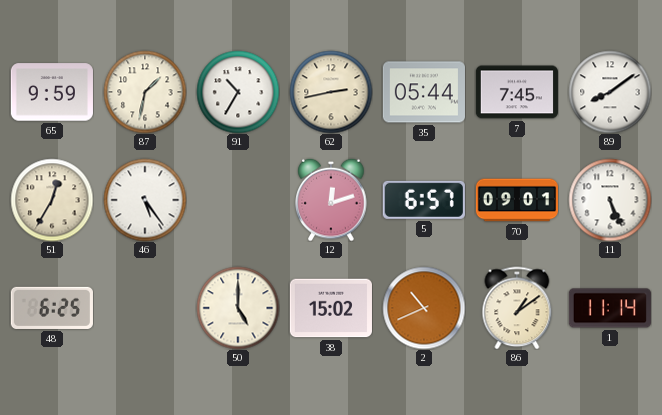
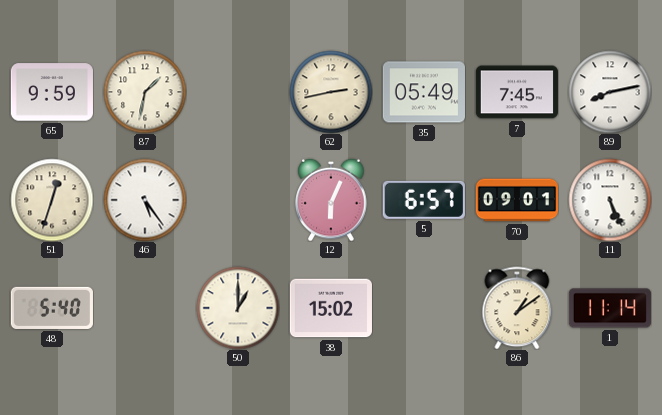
91: 10:35 -> none
35: 05:44 -> 05:49
89: 8:09 -> 8:13
51: 12:35 -> 12:33
12: 12:12 -> 6:04
48: 6:25 -> 5:40
50: 5:00 -> 1:00
2: 10:41 -> none
